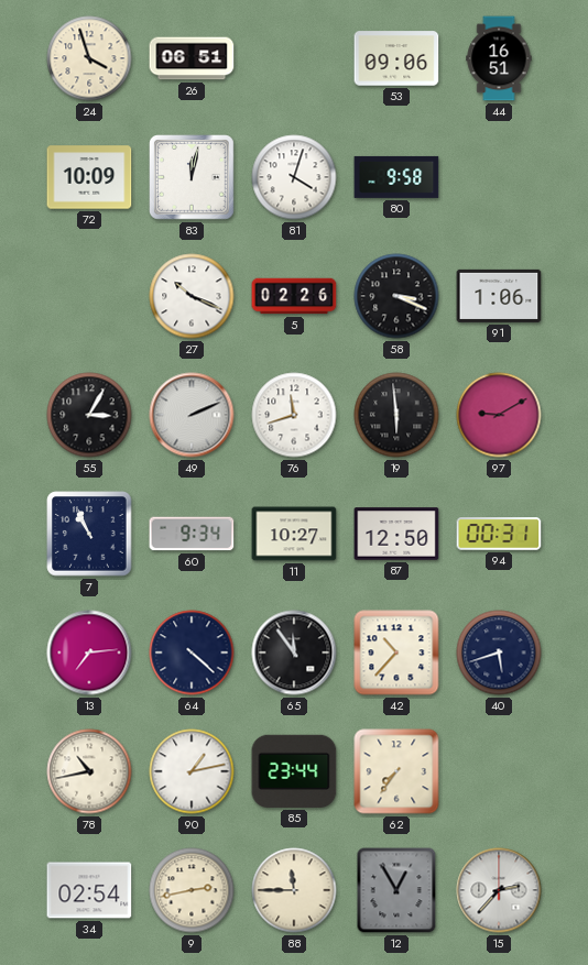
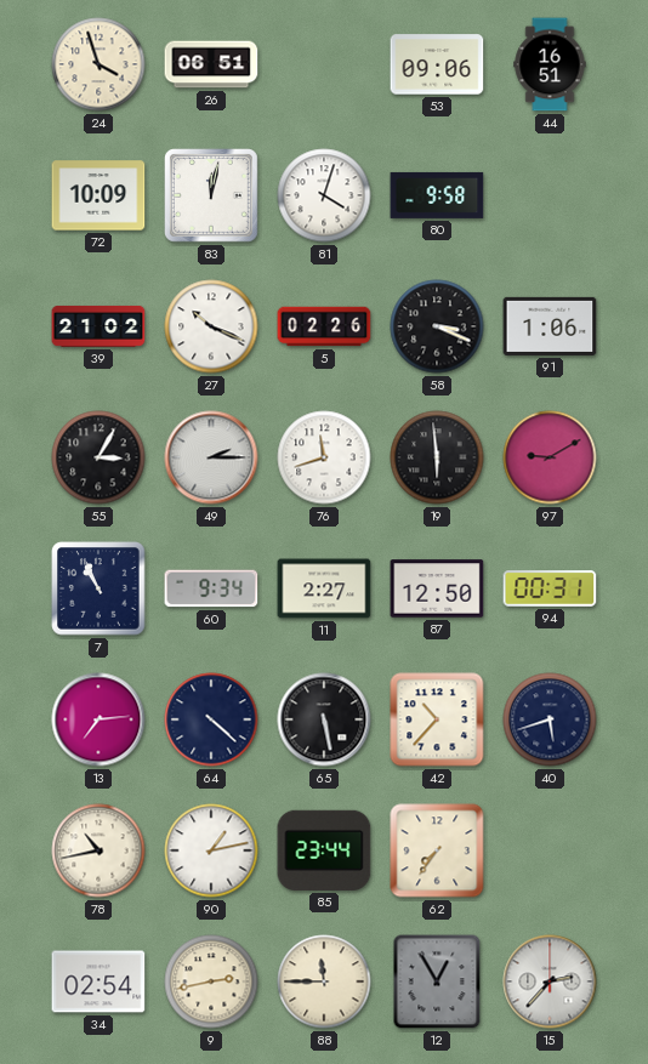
39: none -> 21:02
49: 2:11 -> 2:15
11: 10:27 -> 2:27
65: 11:54 -> 5:28
